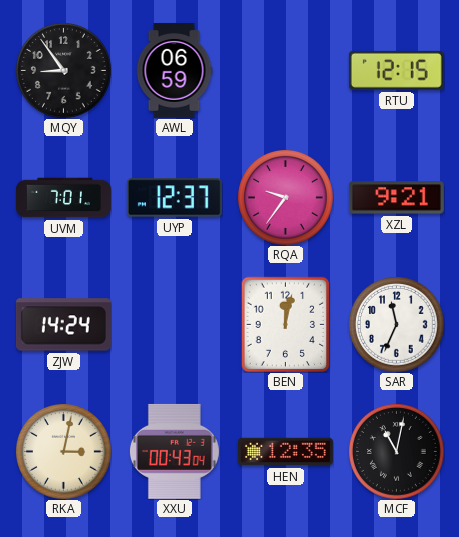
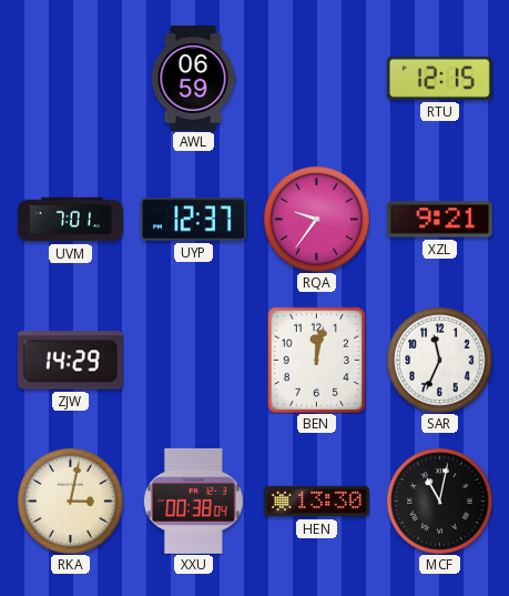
MQY: 8:54 -> none
ZJW: 14:24 -> 14:29
XXU: 00:43 -> 00:38
HEN: 12:35 -> 13:30
